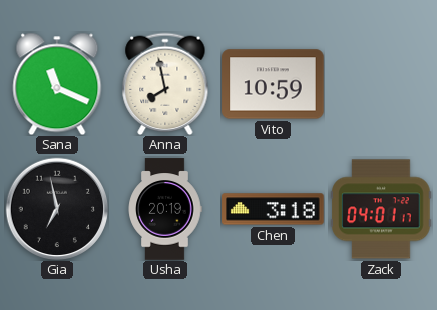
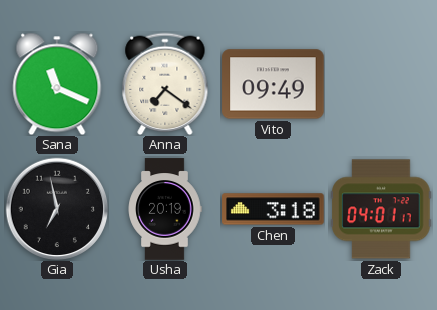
Anna: 7:58 -> 7:21
Vito: 10:59 -> 09:49
